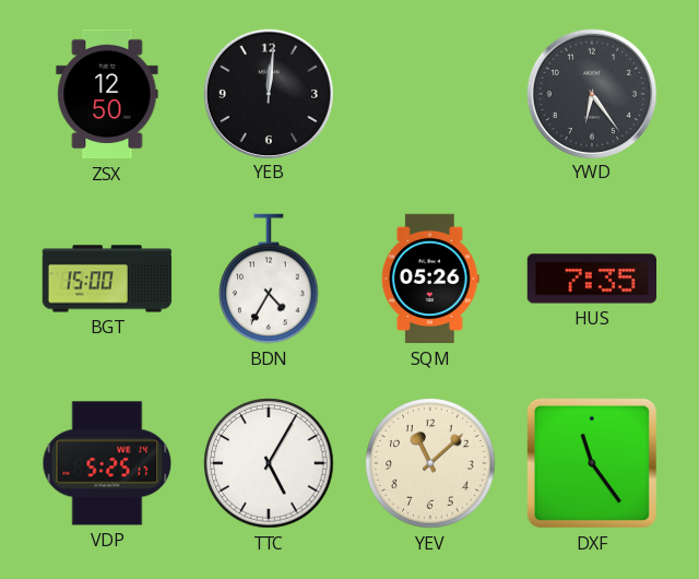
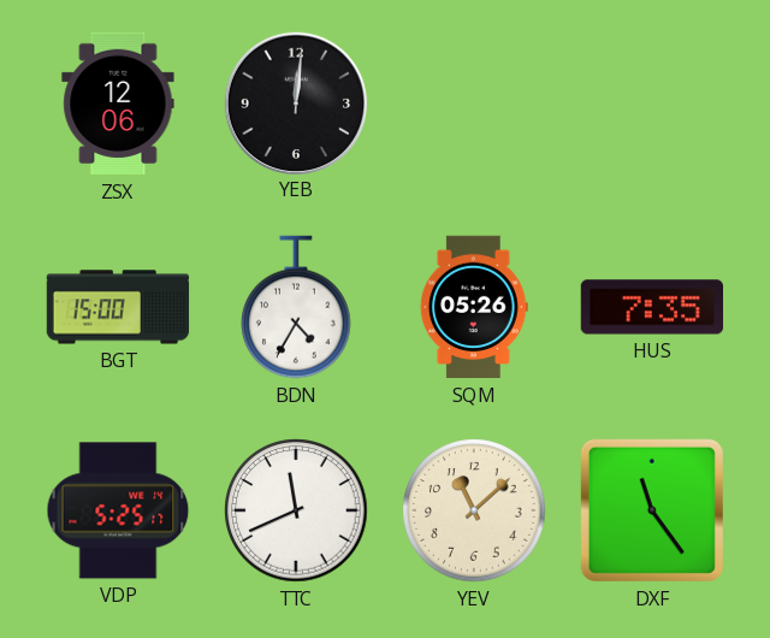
ZSX: 12:50 -> 12:06
YWD: 6:24 -> none
TTC: 5:05 -> 11:41
